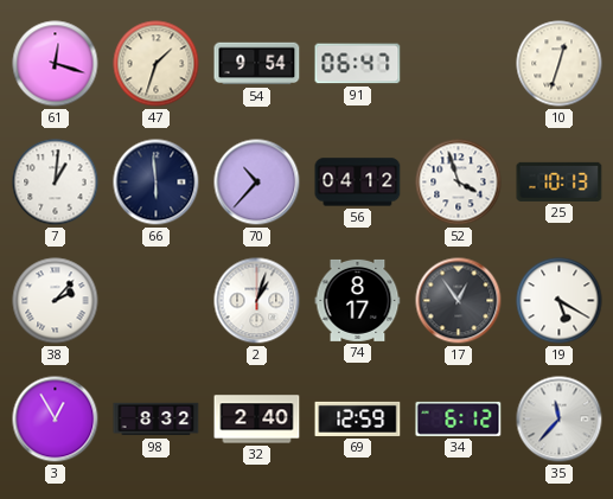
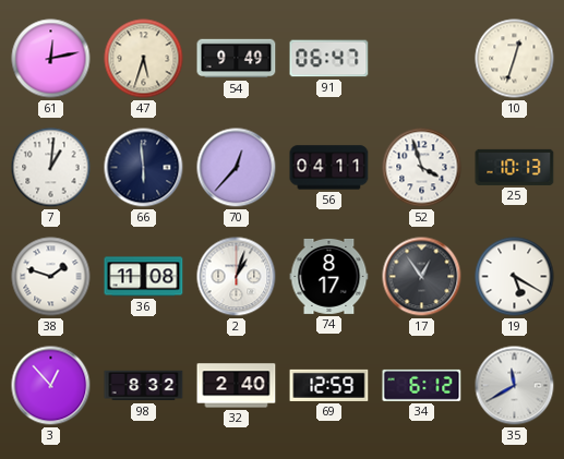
61: 12:18 -> 12:13
47: 1:33 -> 5:33
54: 9:54 -> 9:49
70: 10:37 -> 12:37
56: 04:12 -> 04:11
38: 2:07 -> 1:48
36: none -> 11:08
3: 12:55 -> 12:53
35: 11:37 -> 11:40
